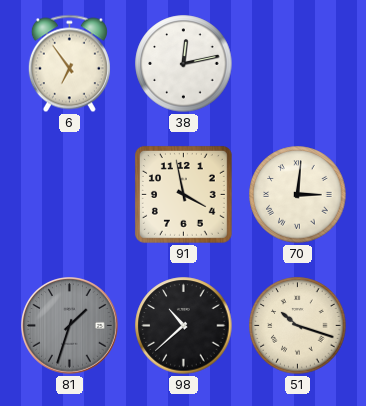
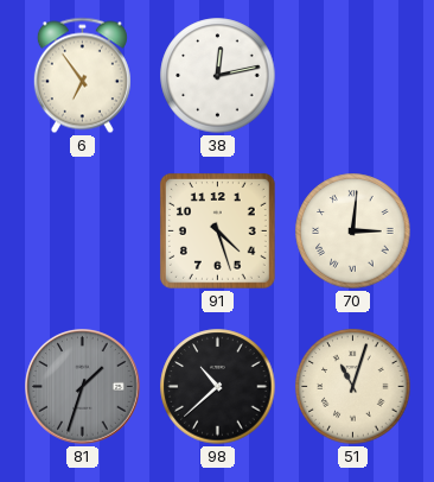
91: 3:58 -> 4:27
51: 10:18 -> 11:03
